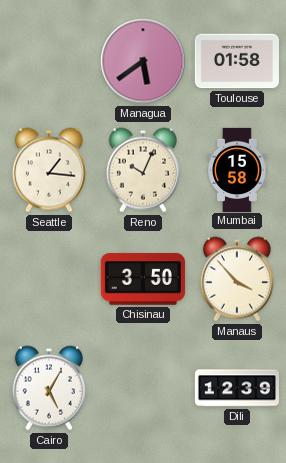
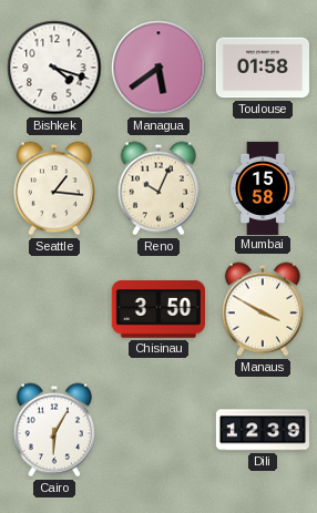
Bishkek: none -> 4:18
Manaus: 3:53 -> 3:50
Cairo: 5:05 -> 6:05
